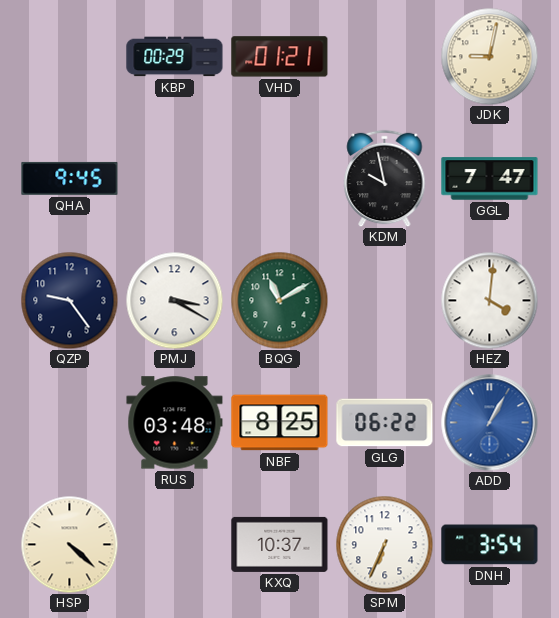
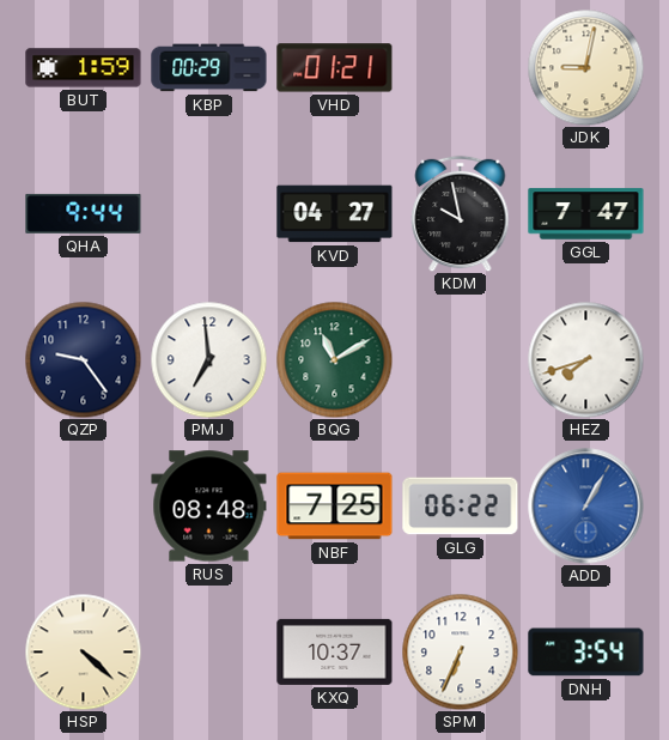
BUT: none -> 1:59
QHA: 9:45 -> 9:44
KVD: none -> 04:27
PMJ: 3:20 -> 6:59
HEZ: 4:01 -> 7:42
RUS: 03:48 -> 08:48
NBF: 8:25 -> 7:25
